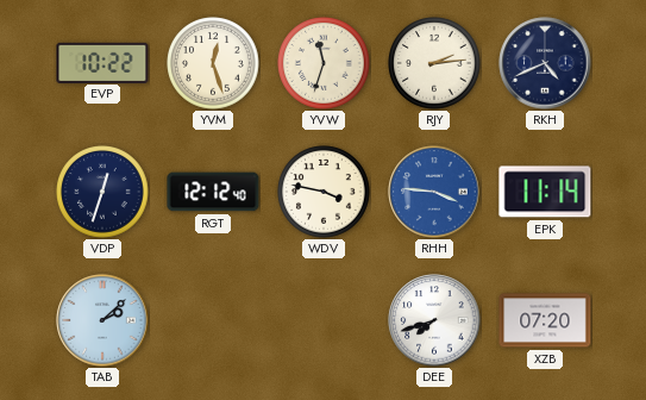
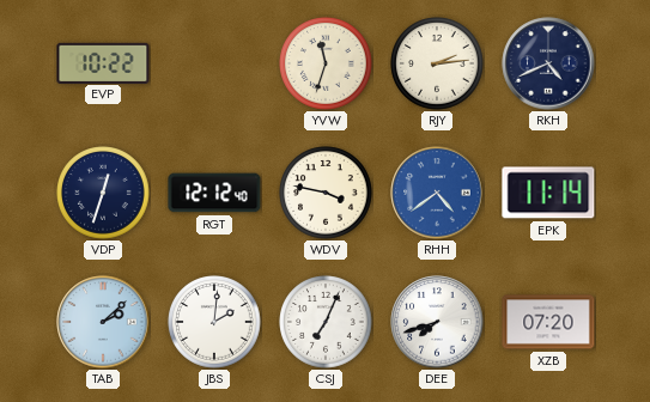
YVM: 12:27 -> none
RHH: 3:46 -> 4:39
JBS: none -> 2:01
CSJ: none -> 7:04
